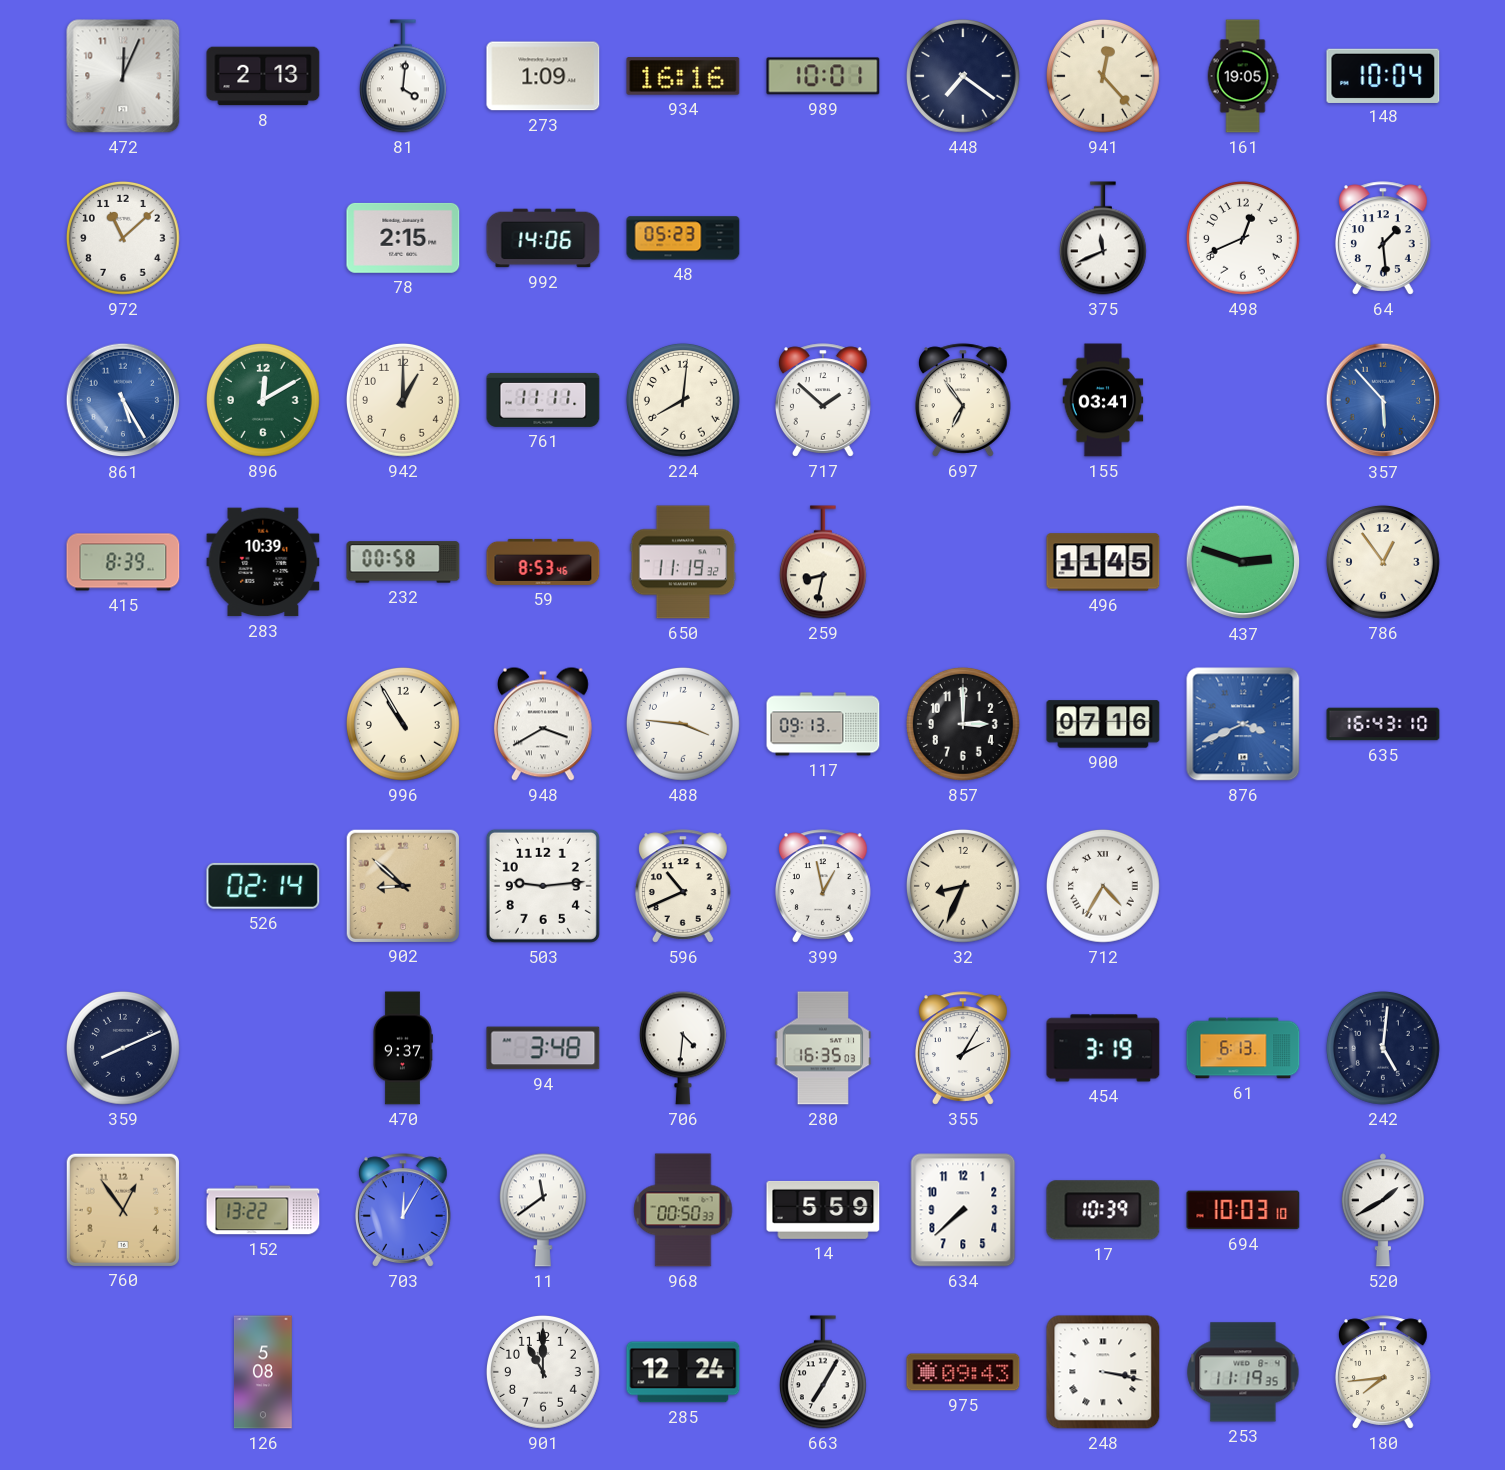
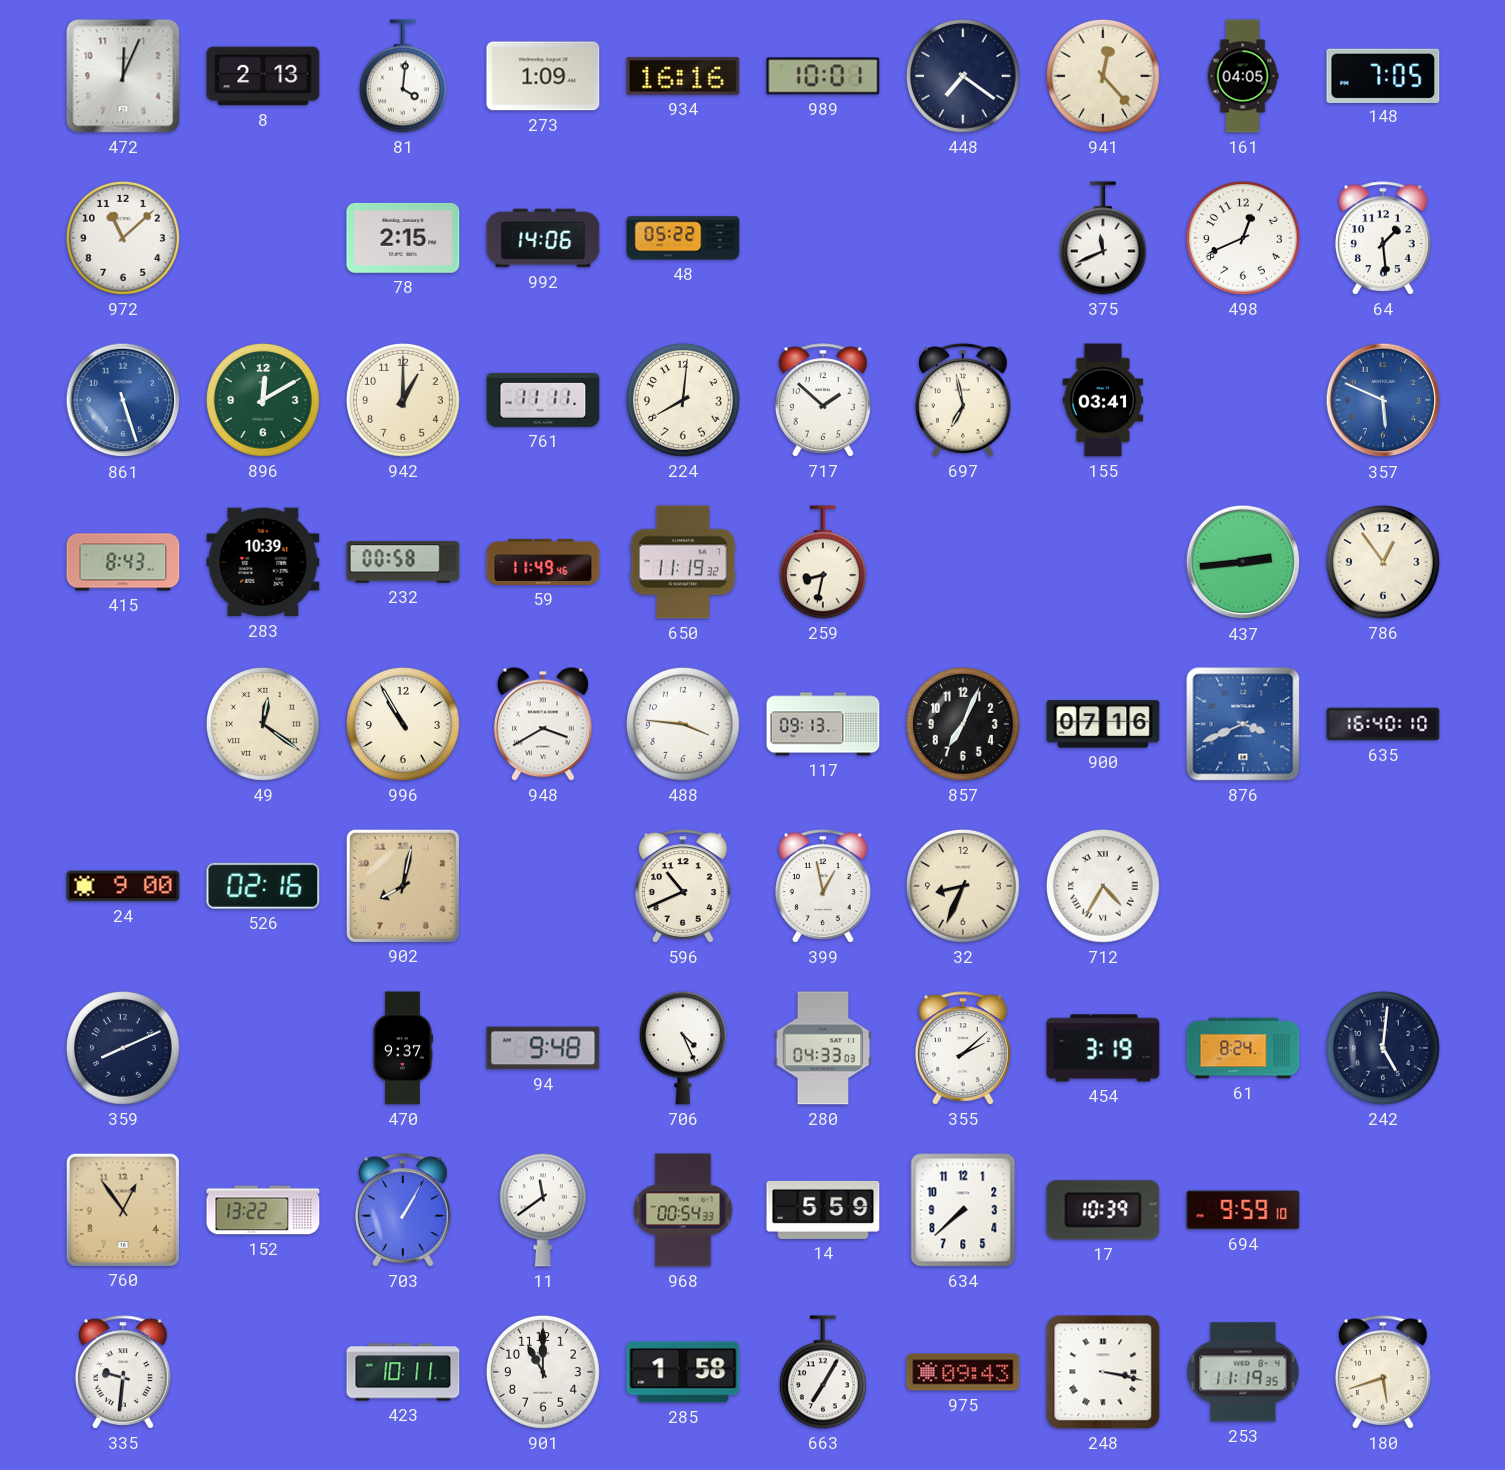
161: 19:05 -> 04:05
148: 10:04 -> 7:05
48: 05:23 -> 05:22
861: 5:25 -> 5:27
697: 6:54 -> 6:58
357: 5:53 -> 5:49
415: 8:39 -> 8:43
59: 8:53 -> 11:49
496: 11:45 -> none
437: 2:48 -> 2:44
49: none -> 12:21
857: 3:00 -> 7:04
635: 16:43 -> 16:40
24: none -> 9:00
526: 02:14 -> 02:16
902: 8:52 -> 8:02
503: 9:14 -> none
94: 3:48 -> 9:48
706: 4:31 -> 4:26
280: 16:35 -> 04:33
355: 2:05 -> 2:08
61: 6:13 -> 8:24
703: 12:05 -> 1:05
968: 00:50 -> 00:54
694: 10:03 -> 9:59
520: 1:40 -> none
335: none -> 9:31
126: 5:08 -> none
423: none -> 10:11
285: 12:24 -> 1:58
180: 7:44 -> 5:42
